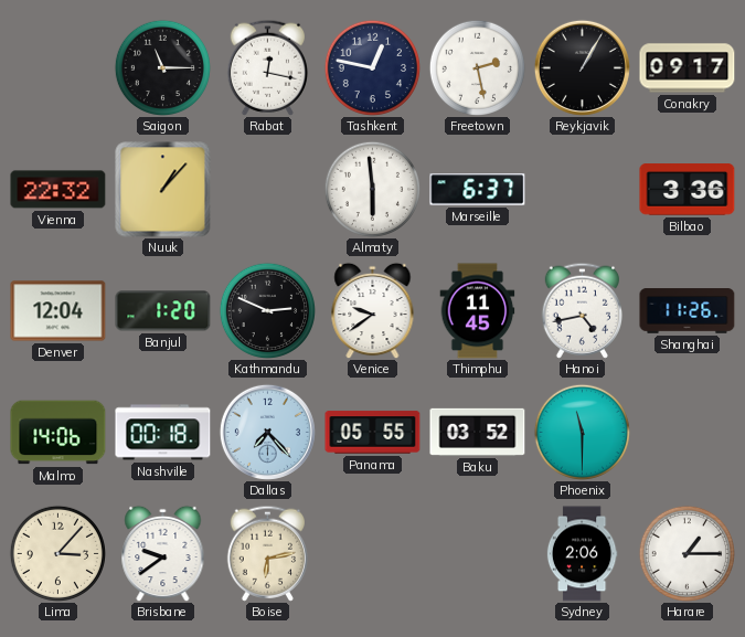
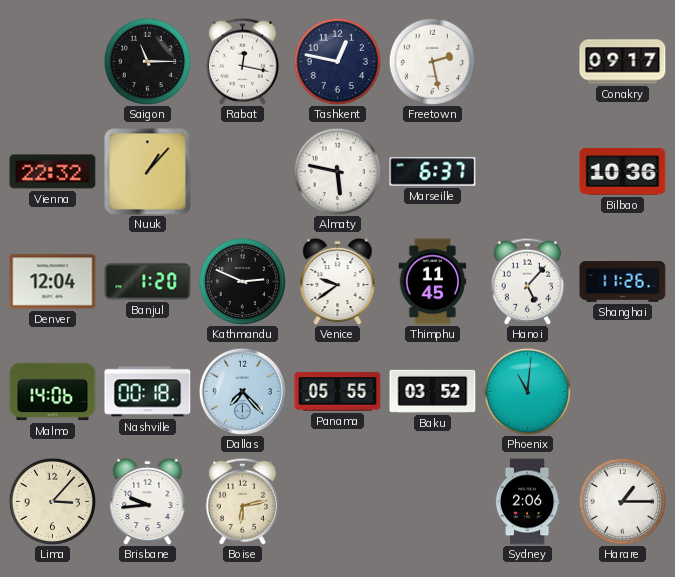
Reykjavik: 1:05 -> none
Almaty: 5:59 -> 5:47
Bilbao: 3:36 -> 10:36
Hanoi: 4:43 -> 5:07
Phoenix: 11:30 -> 11:01
Brisbane: 9:39 -> 9:44
